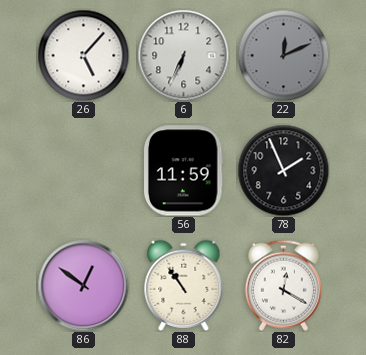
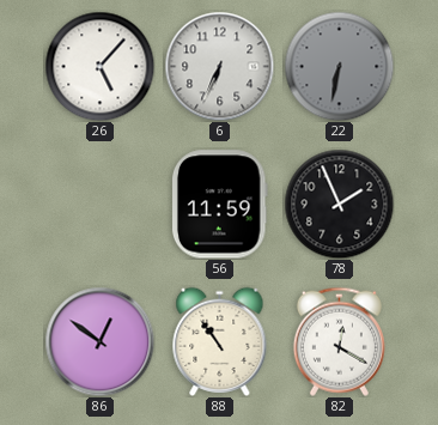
22: 12:11 -> 6:32
